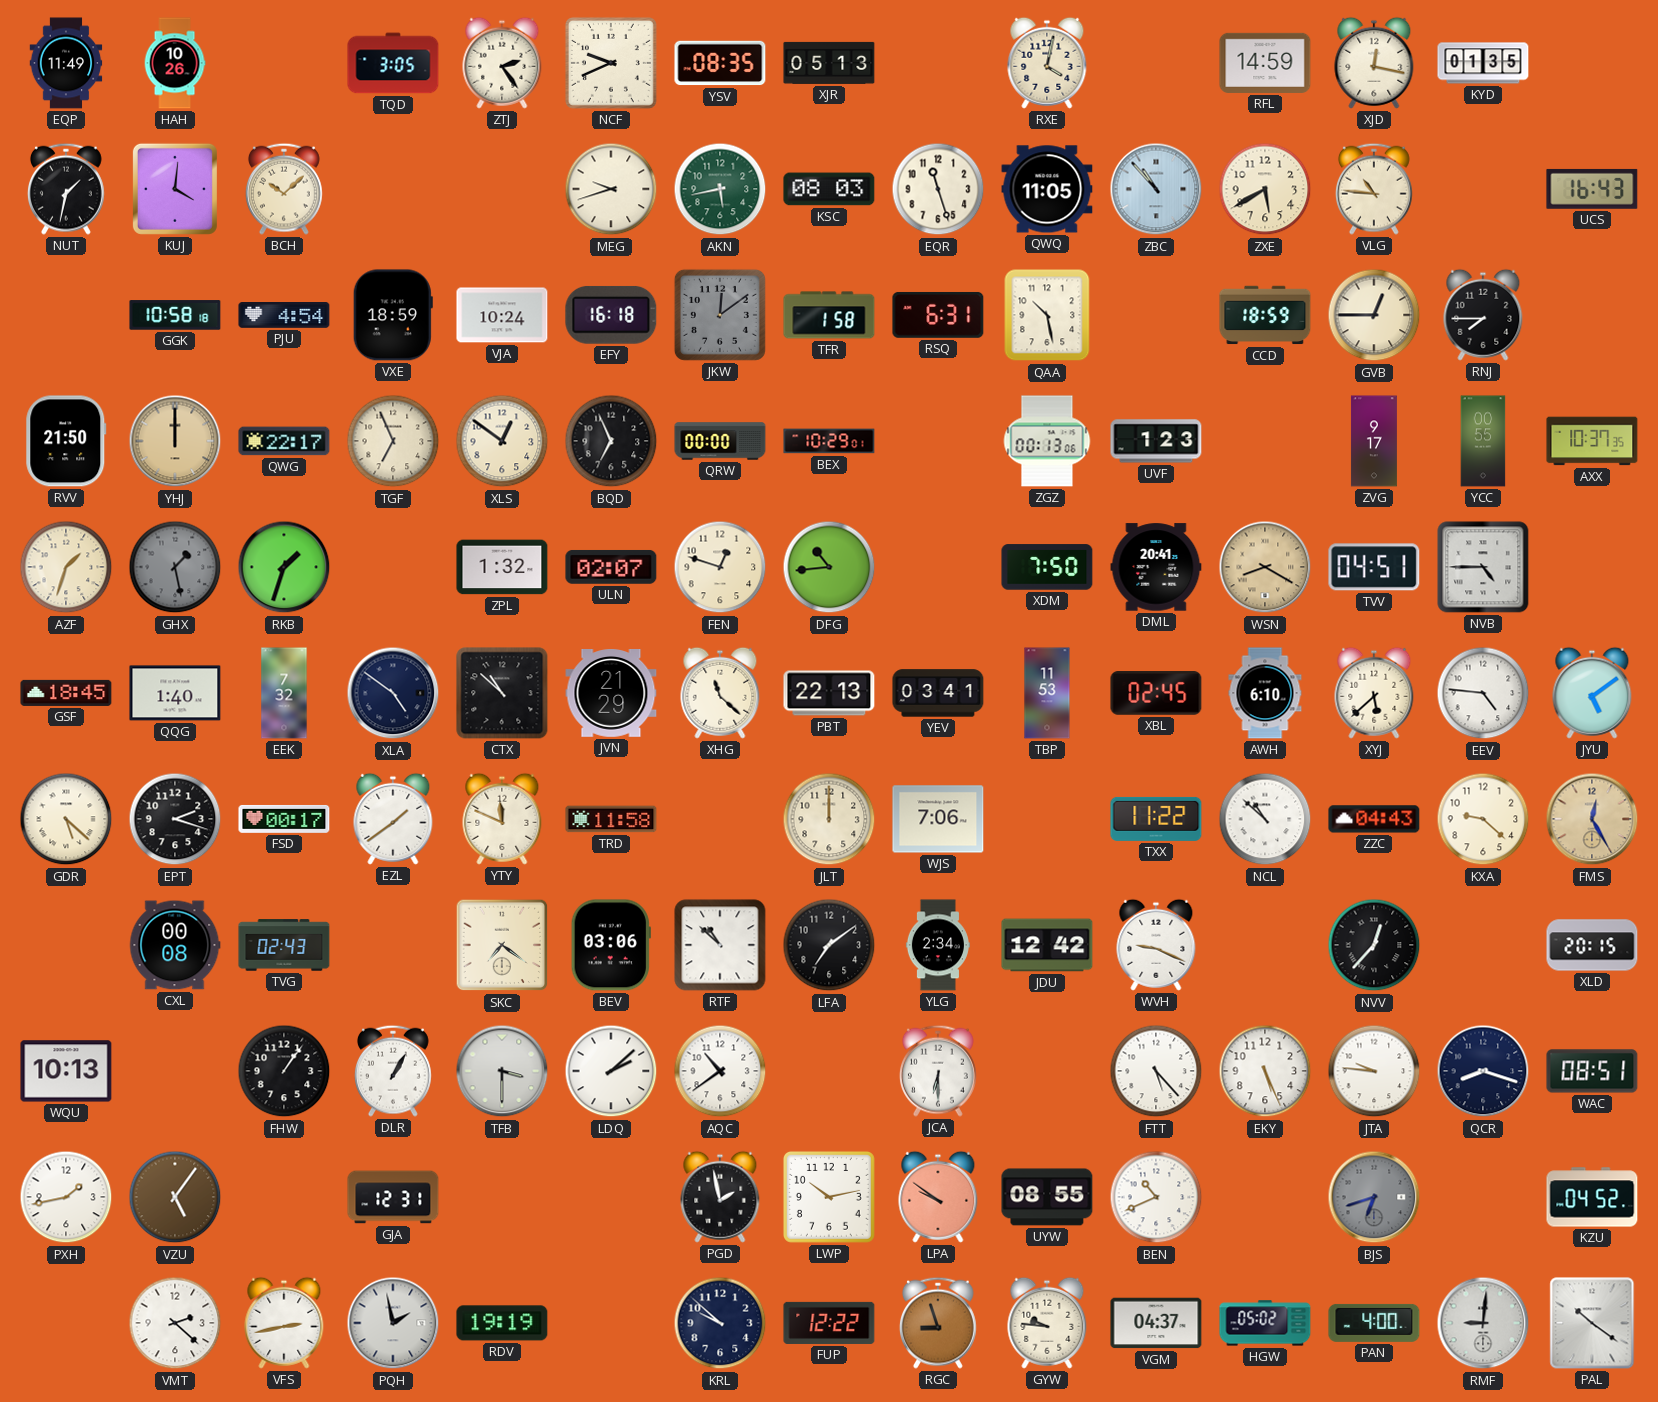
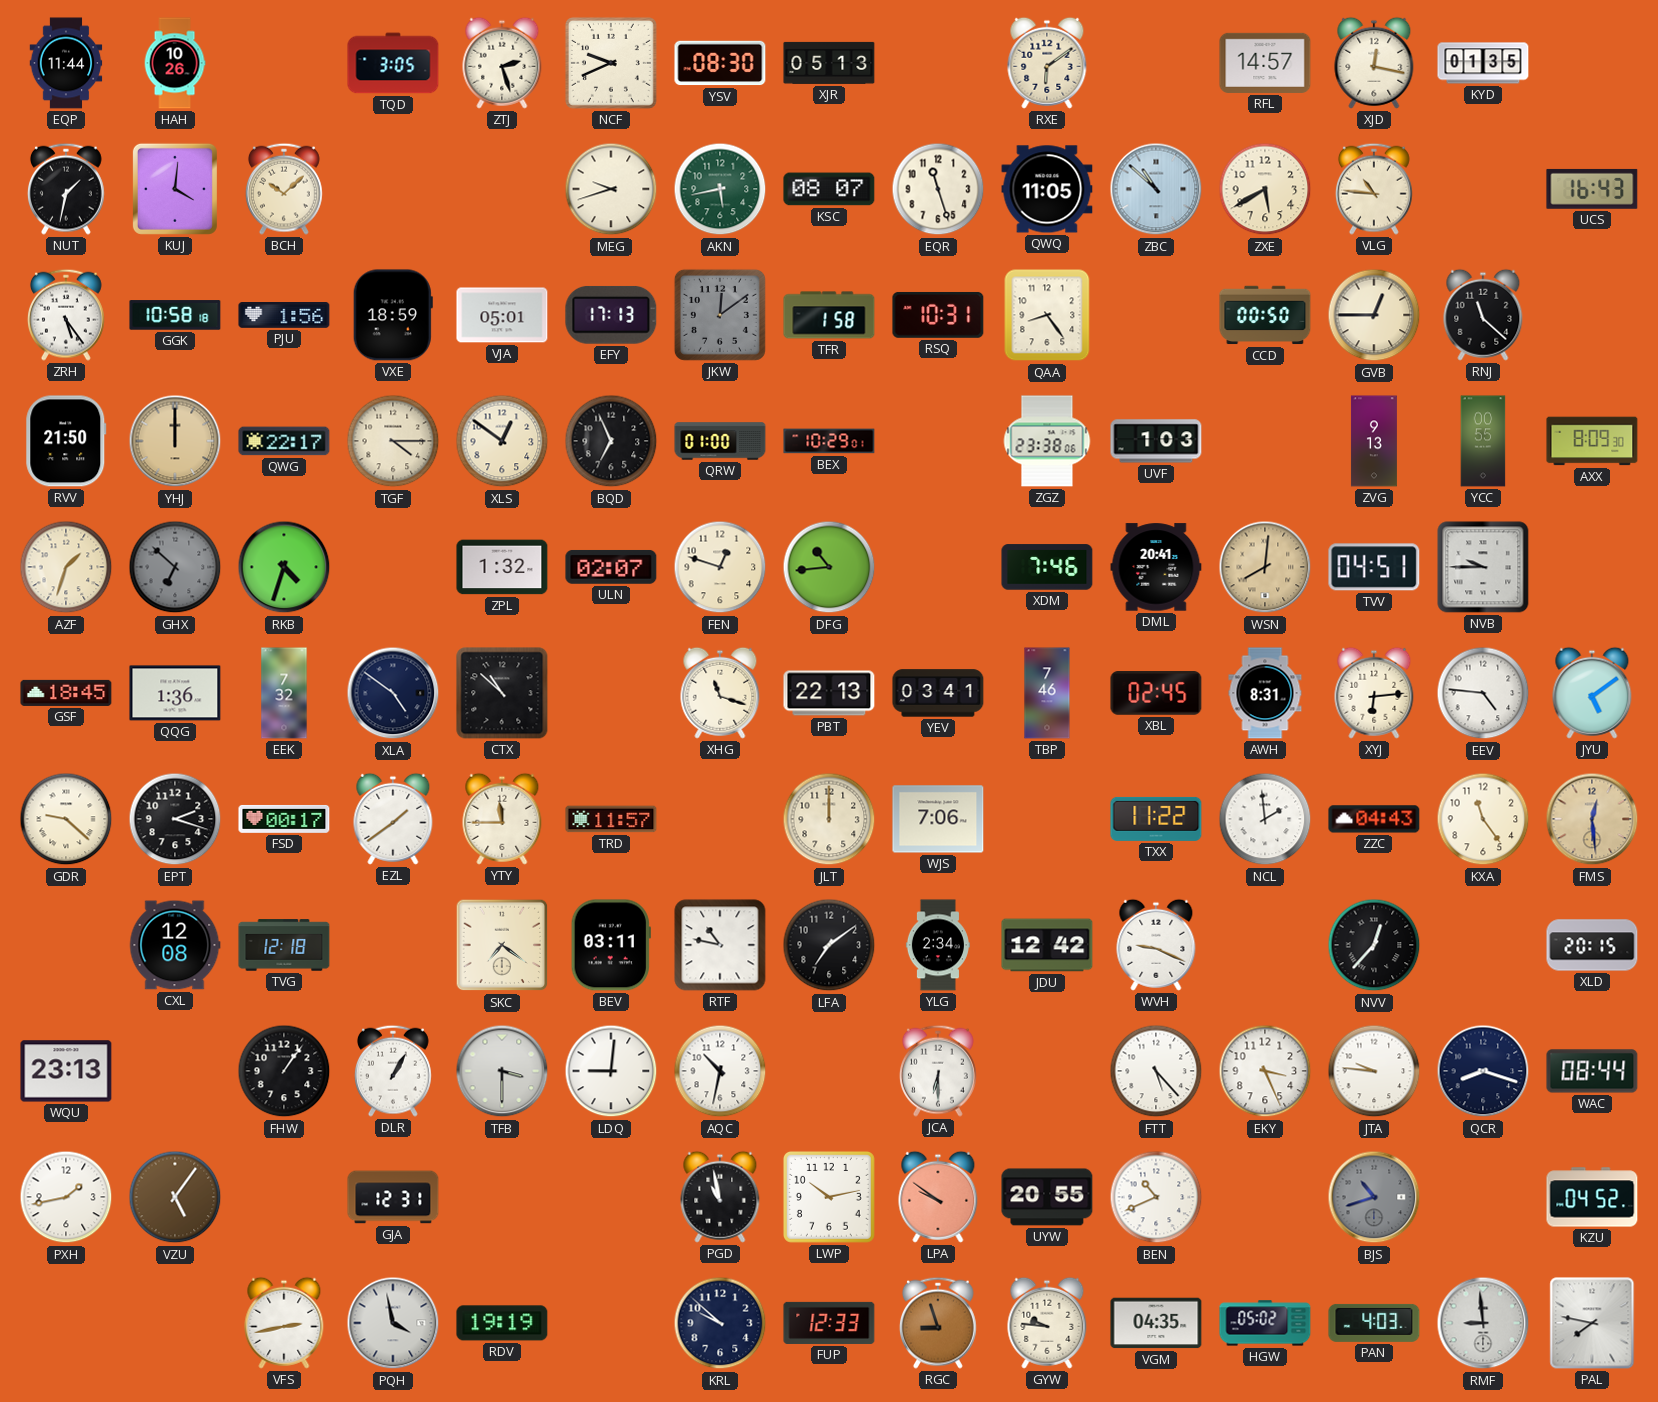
EQP: 11:49 -> 11:44
ZTJ: 2:24 -> 2:27
YSV: 08:35 -> 08:30
RXE: 4:02 -> 6:09
RFL: 14:59 -> 14:57
KSC: 08:03 -> 08:07
ZBC: 10:53 -> 10:52
ZRH: none -> 5:24
PJU: 4:54 -> 1:56
VJA: 10:24 -> 05:01
EFY: 16:18 -> 17:13
RSQ: 6:31 -> 10:31
QAA: 10:28 -> 8:24
CCD: 18:59 -> 00:50
RNJ: 7:45 -> 11:22
TGF: 6:56 -> 4:15
QRW: 00:00 -> 01:00
ZGZ: 00:13 -> 23:38
UVF: 1:23 -> 1:03
ZVG: 9:17 -> 9:13
AXX: 10:37 -> 8:09
GHX: 1:28 -> 6:52
RKB: 1:33 -> 4:33
XDM: 7:50 -> 7:46
WSN: 8:20 -> 8:01
NVB: 4:45 -> 9:45
QQG: 1:40 -> 1:36
JVN: 21:29 -> none
XHG: 11:22 -> 11:18
TBP: 11:53 -> 7:46
AWH: 6:10 -> 8:31
XYJ: 5:38 -> 6:14
GDR: 5:22 -> 9:22
YTY: 11:49 -> 11:45
TRD: 11:58 -> 11:57
NCL: 10:52 -> 1:59
KXA: 9:22 -> 11:24
FMS: 12:25 -> 12:29
CXL: 00:08 -> 12:08
TVG: 02:43 -> 12:18
BEV: 03:06 -> 03:11
RTF: 10:52 -> 10:47
WQU: 10:13 -> 23:13
LDQ: 2:08 -> 9:01
AQC: 10:39 -> 10:32
EKY: 5:26 -> 3:26
WAC: 08:51 -> 08:44
PGD: 1:58 -> 10:58
UYW: 08:55 -> 20:55
BJS: 6:42 -> 10:42
VMT: 2:22 -> none
PQH: 1:58 -> 3:58
FUP: 12:22 -> 12:33
VGM: 04:37 -> 04:35
PAN: 4:00 -> 4:03
RMF: 9:01 -> 8:59
PAL: 10:21 -> 7:47
